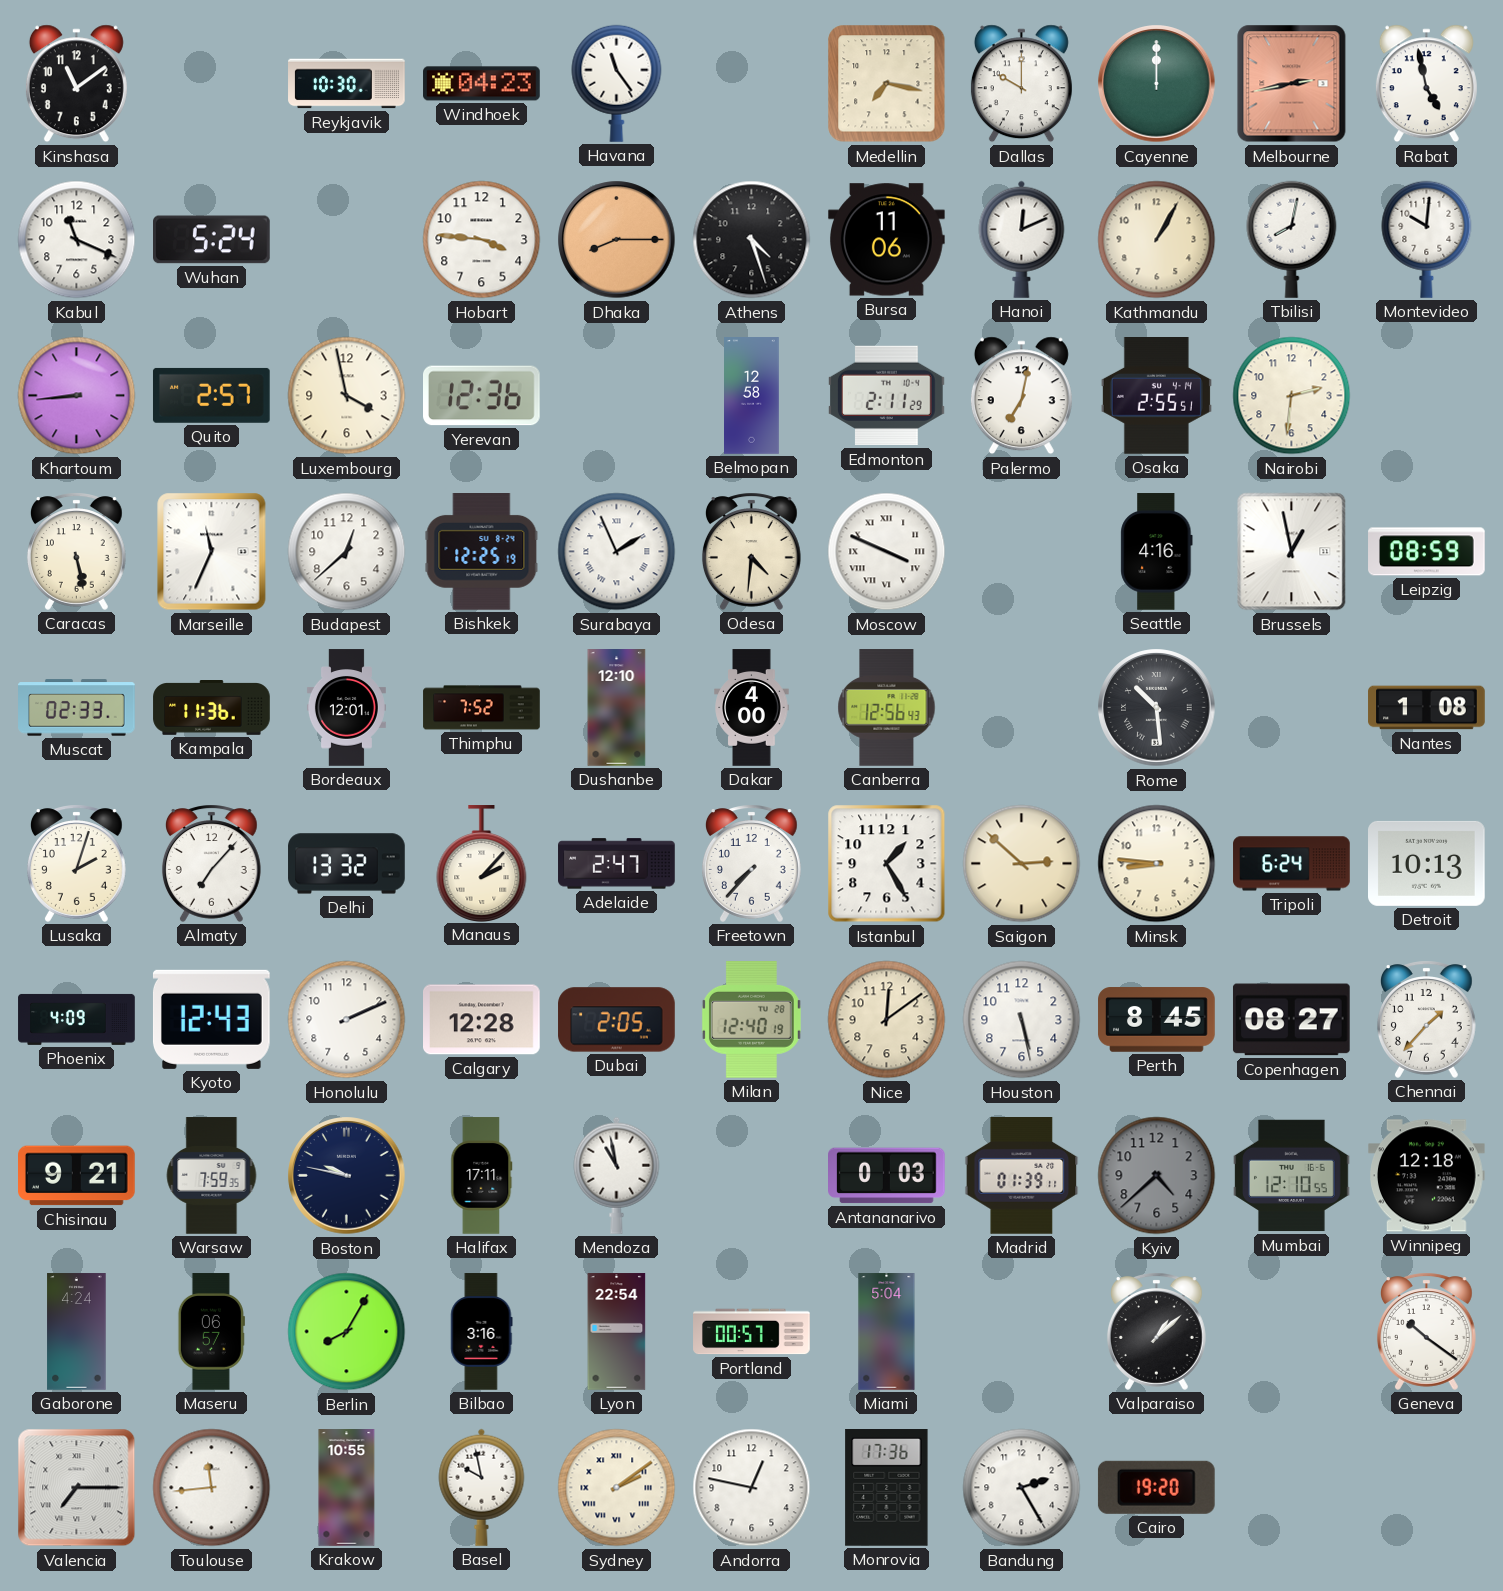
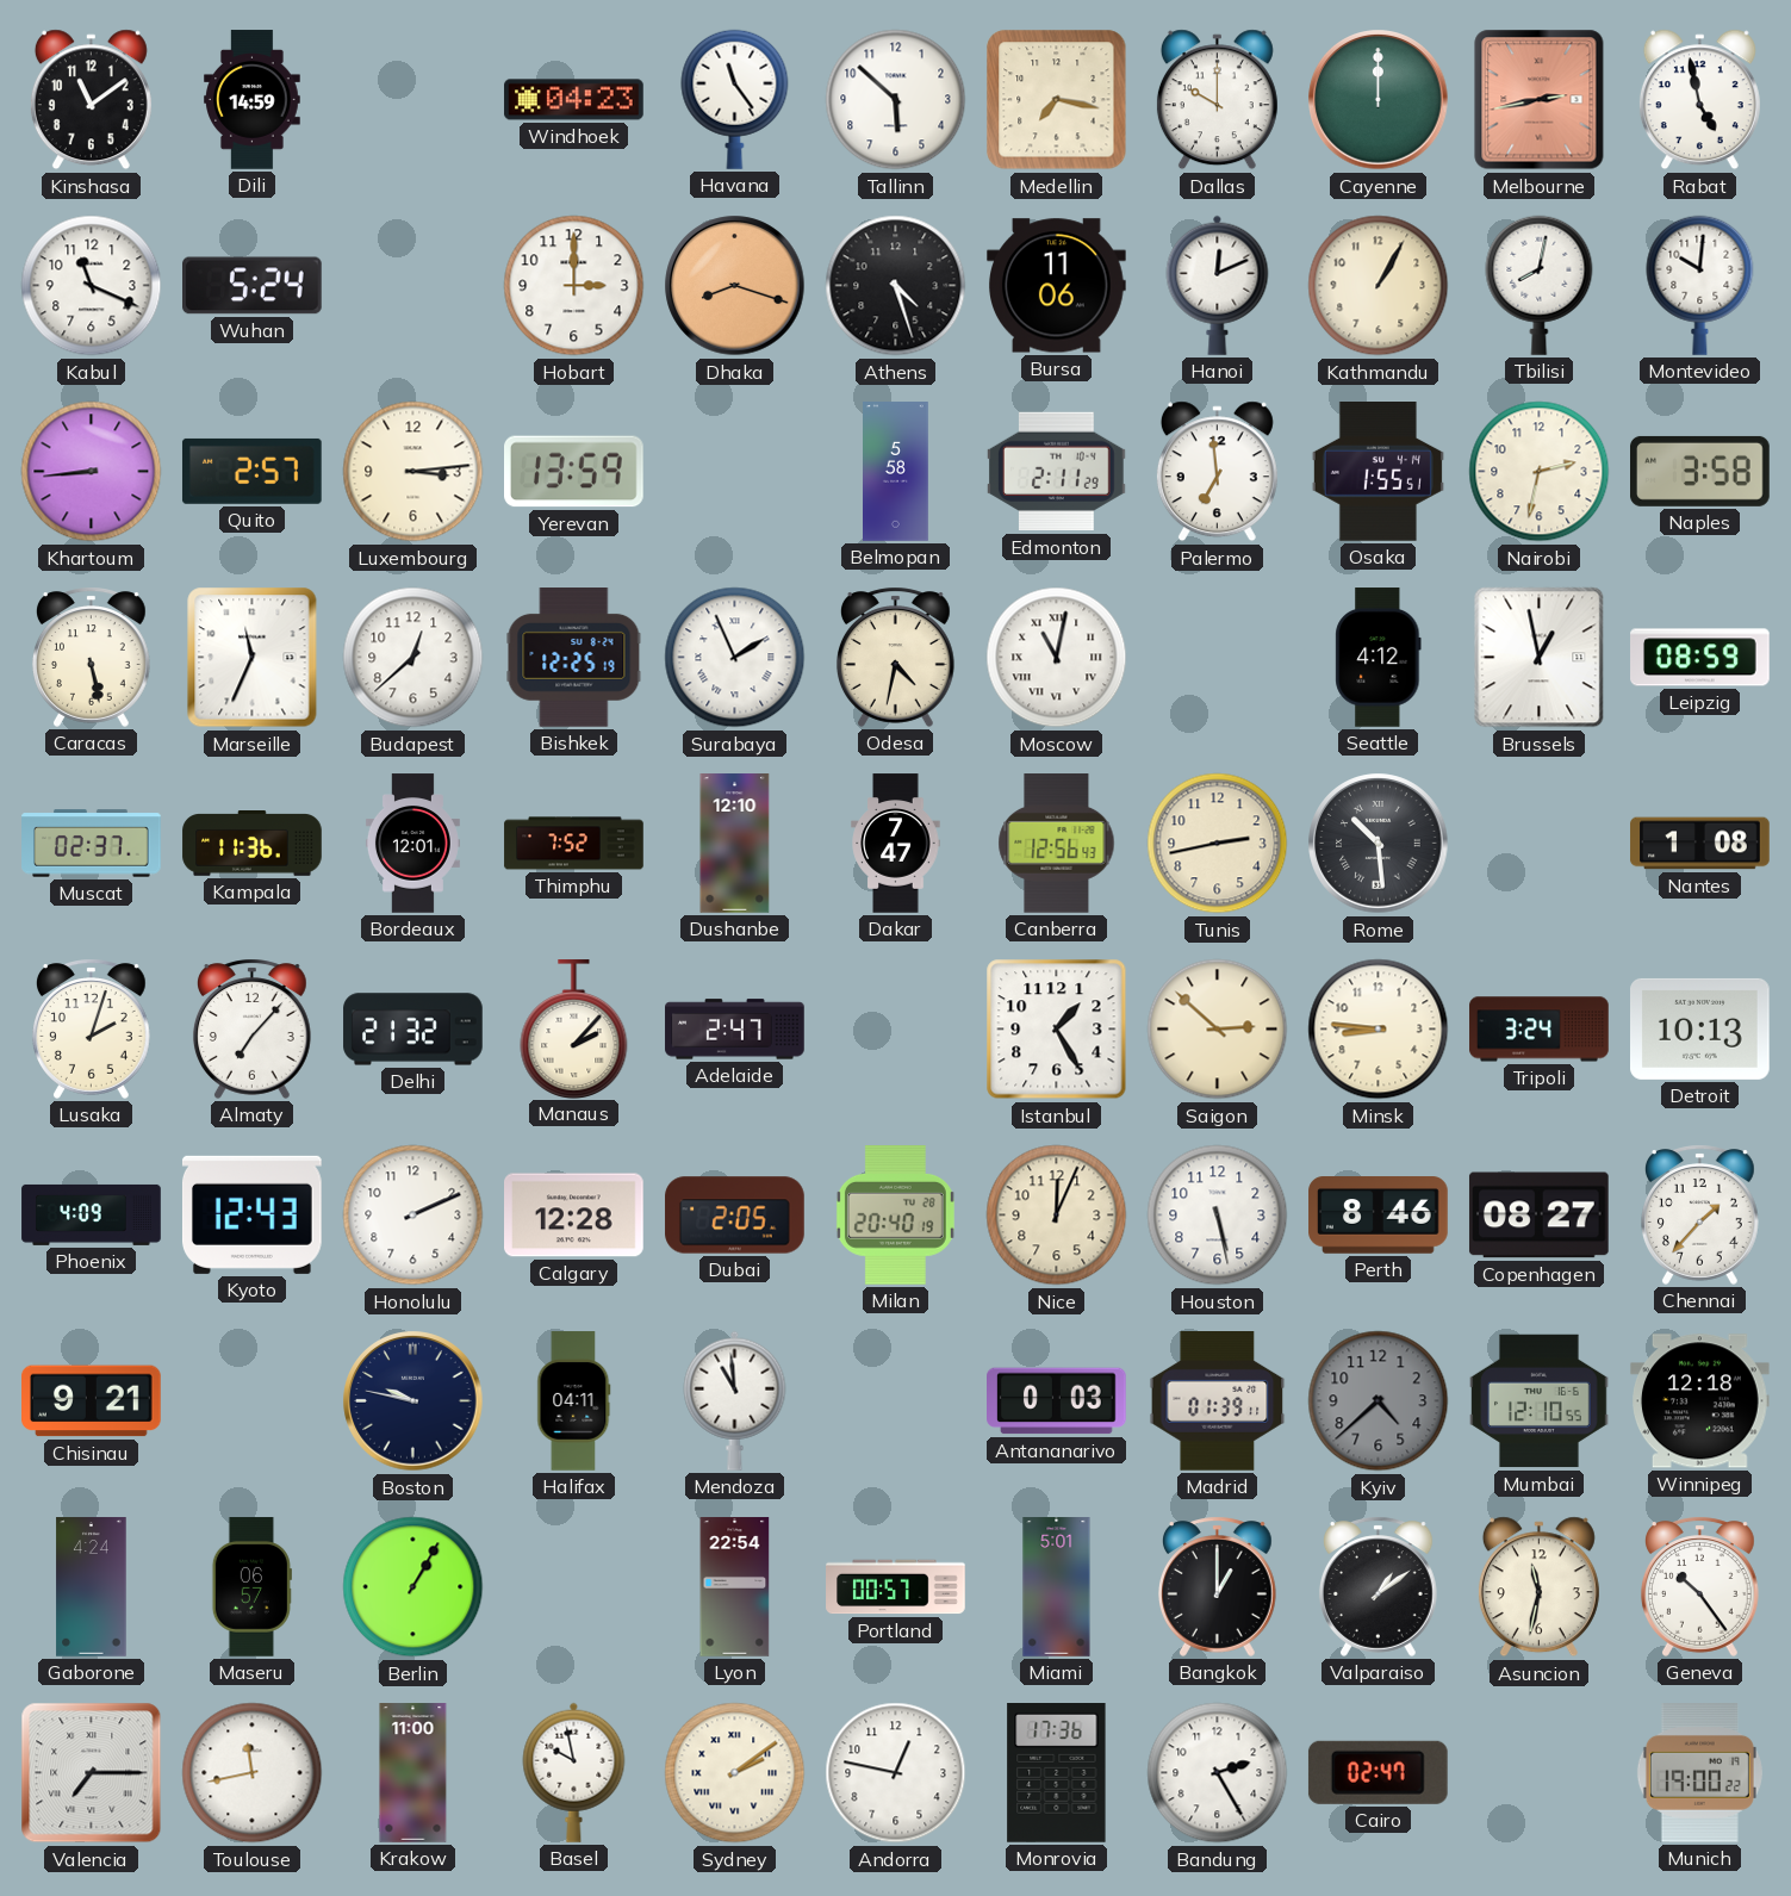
Dili: none -> 14:59
Reykjavik: 10:30 -> none
Tallinn: none -> 5:52
Hobart: 3:46 -> 3:00
Dhaka: 8:15 -> 8:18
Luxembourg: 3:58 -> 3:14
Yerevan: 12:36 -> 13:59
Belmopan: 12:58 -> 5:58
Palermo: 7:02 -> 6:59
Osaka: 2:55 -> 1:55
Nairobi: 2:31 -> 2:32
Naples: none -> 3:58
Odesa: 4:31 -> 4:32
Moscow: 3:49 -> 11:02
Seattle: 4:16 -> 4:12
Muscat: 02:33 -> 02:37
Dakar: 4:00 -> 7:47
Tunis: none -> 2:43
Delhi: 13:32 -> 21:32
Freetown: 7:37 -> none
Tripoli: 6:24 -> 3:24
Milan: 12:40 -> 20:40
Nice: 12:09 -> 12:04
Perth: 8:45 -> 8:46
Warsaw: 7:59 -> none
Halifax: 17:11 -> 04:11
Mendoza: 10:58 -> 10:59
Berlin: 8:05 -> 1:05
Bilbao: 3:16 -> none
Miami: 5:04 -> 5:01
Bangkok: none -> 1:00
Valparaiso: 1:08 -> 1:09
Asuncion: none -> 11:32
Geneva: 10:21 -> 10:24
Toulouse: 11:44 -> 11:43
Krakow: 10:55 -> 11:00
Cairo: 19:20 -> 02:47
Munich: none -> 19:00
